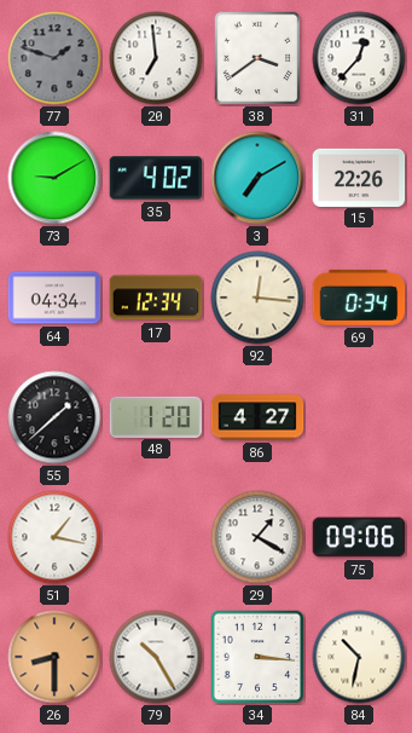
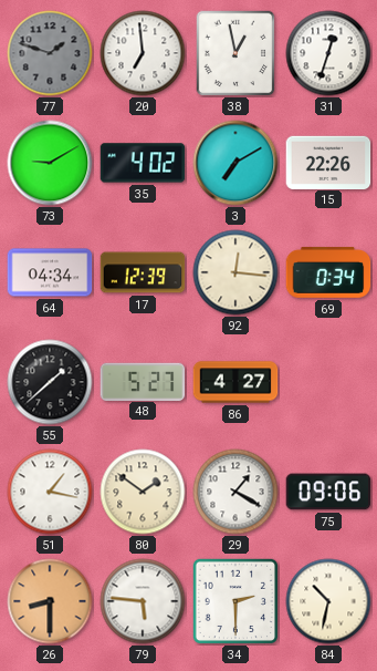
38: 3:39 -> 12:58
31: 12:37 -> 12:33
17: 12:34 -> 12:39
48: 1:20 -> 5:27
80: none -> 1:51
79: 10:25 -> 5:46
34: 3:16 -> 2:30
